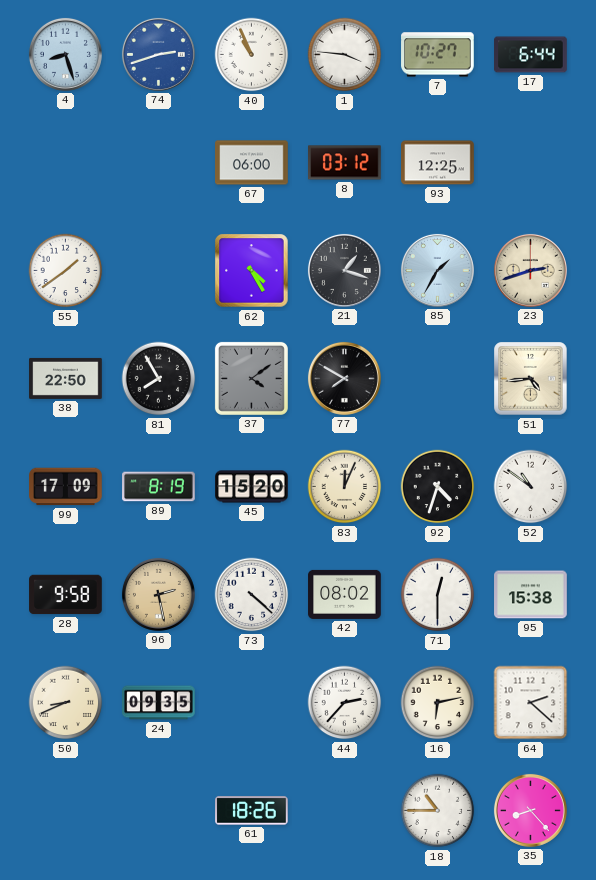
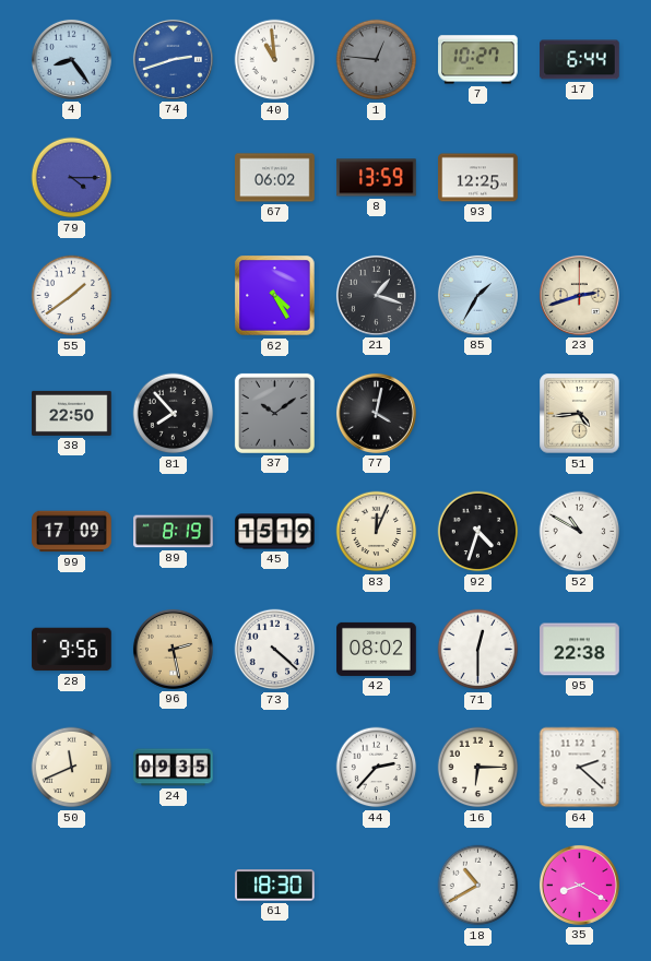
4: 8:27 -> 8:24
40: 10:56 -> 10:59
1: 3:46 -> 12:46
1 dial: white -> grey
79: none -> 4:15
67: 06:00 -> 06:02
8: 03:12 -> 13:59
81: 7:55 -> 7:53
37: 4:09 -> 10:09
77: 7:50 -> 4:02
45: 15:20 -> 15:19
52: 10:51 -> 10:50
28: 9:58 -> 9:56
95: 15:38 -> 22:38
50: 8:41 -> 11:41
16: 6:13 -> 6:15
61: 18:26 -> 18:30
18: 10:45 -> 10:40
35: 8:23 -> 8:20
